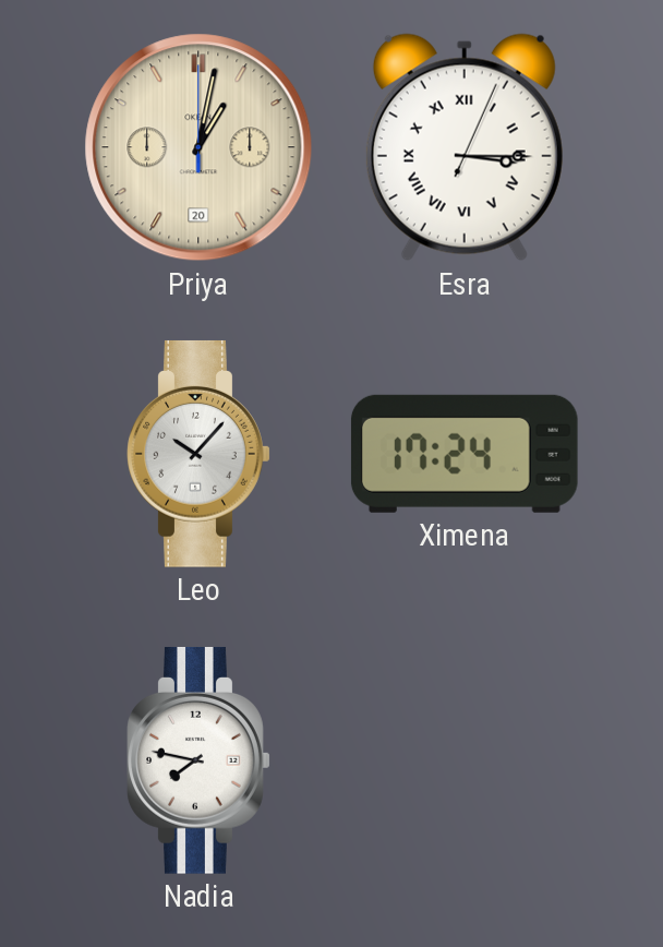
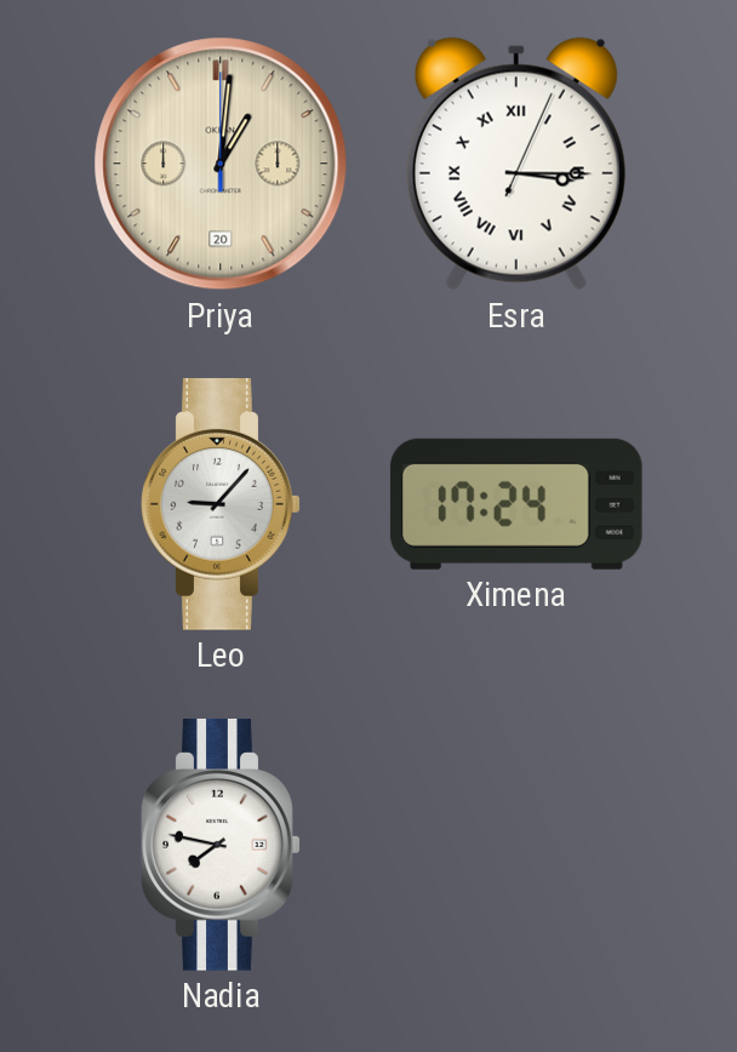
Priya: 1:02 -> 1:01
Leo: 10:07 -> 9:07
